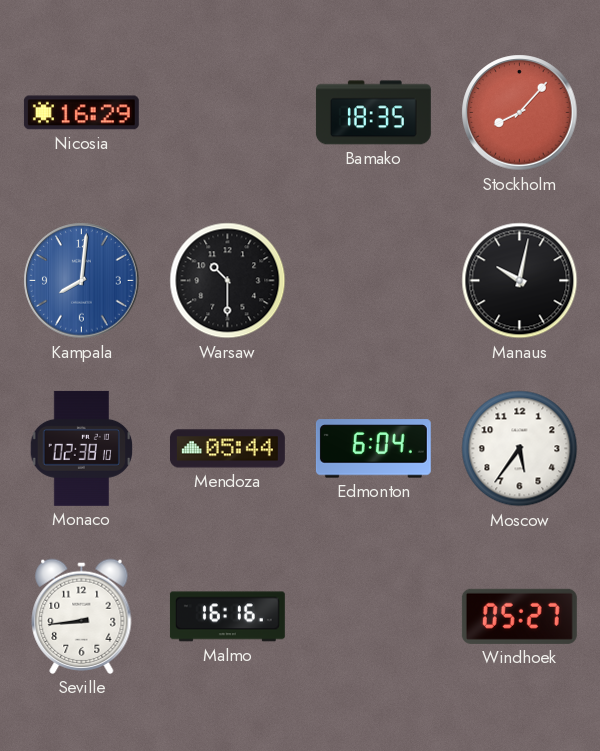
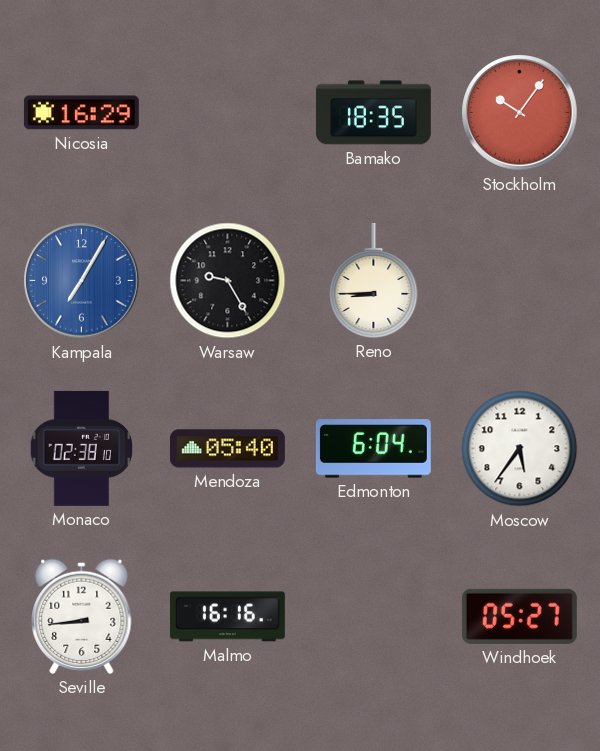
Stockholm: 8:07 -> 10:06
Kampala: 8:01 -> 7:05
Warsaw: 10:30 -> 9:25
Reno: none -> 8:45
Manaus: 10:02 -> none
Mendoza: 05:44 -> 05:40
